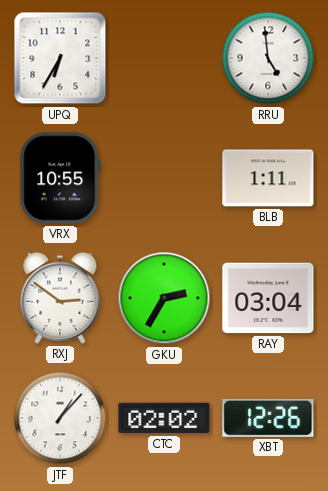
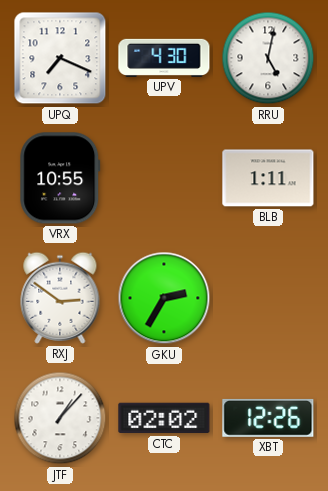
UPQ: 6:35 -> 7:19
UPV: none -> 4:30
RRU: 4:59 -> 5:02
RAY: 03:04 -> none
